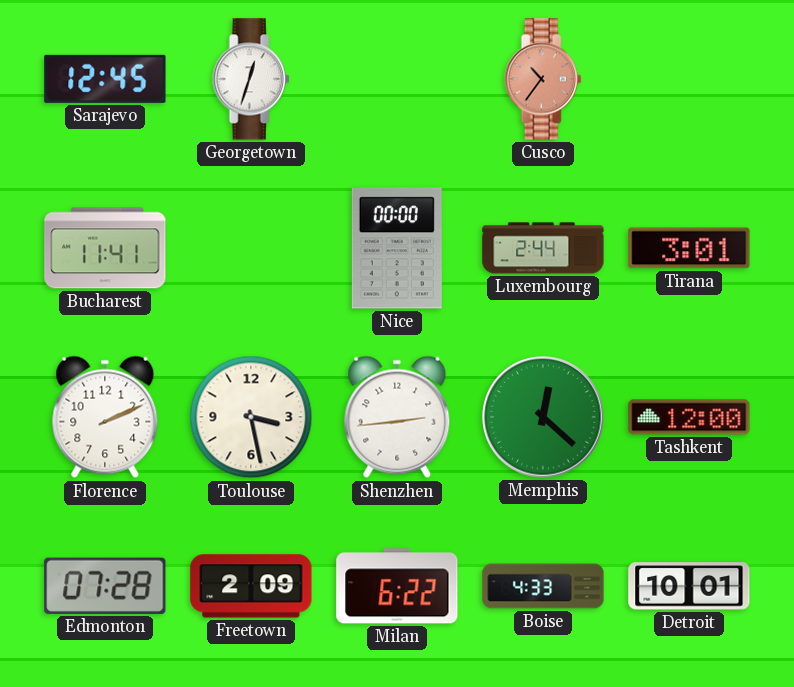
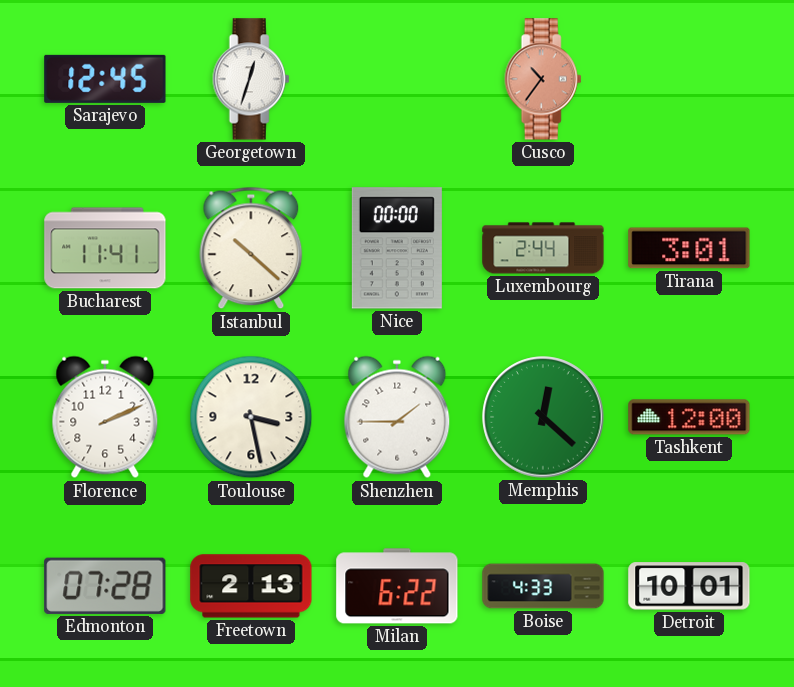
Istanbul: none -> 10:22
Shenzhen: 2:44 -> 1:45
Freetown: 2:09 -> 2:13
